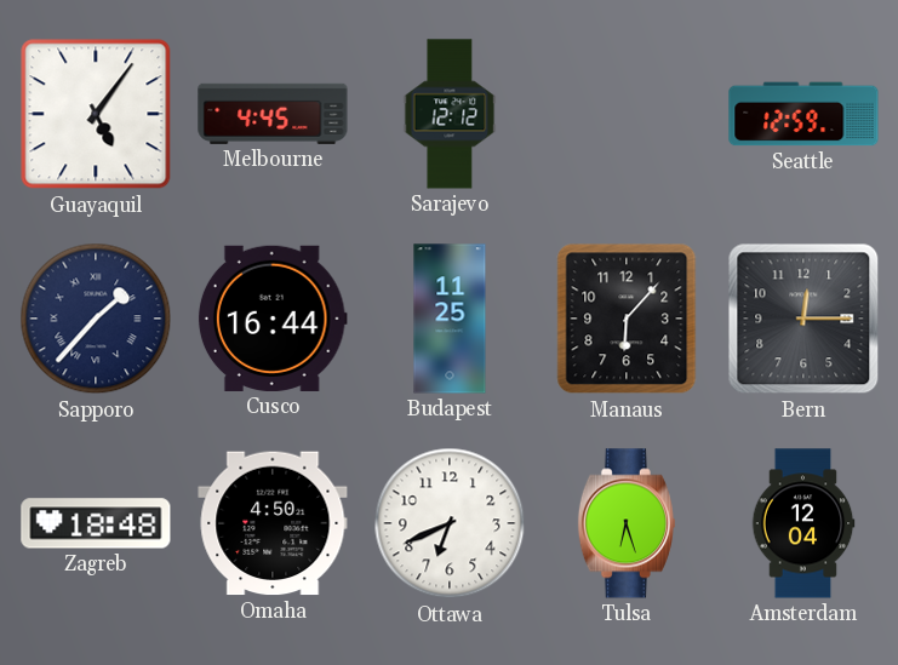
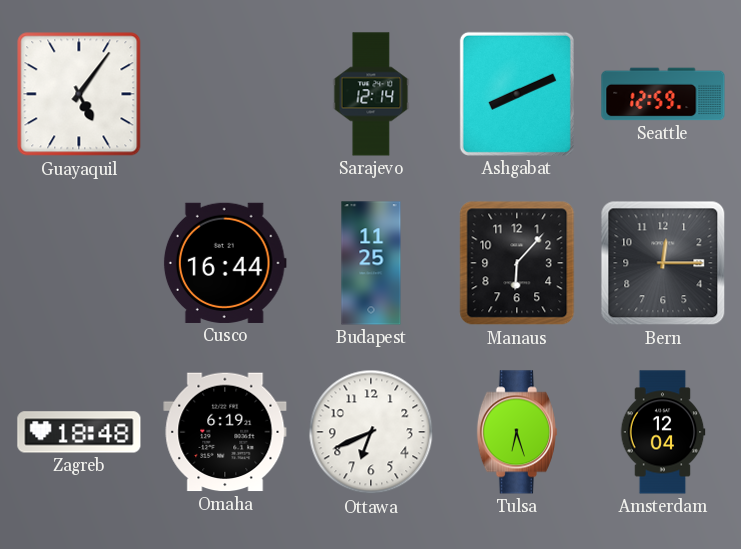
Melbourne: 4:45 -> none
Sarajevo: 12:12 -> 12:14
Ashgabat: none -> 8:11
Sapporo: 1:37 -> none
Omaha: 4:50 -> 6:19
